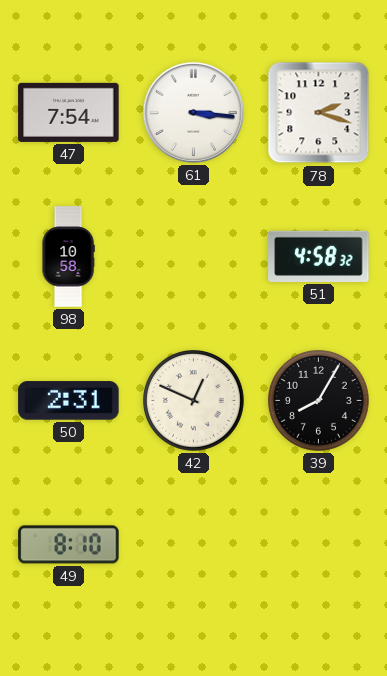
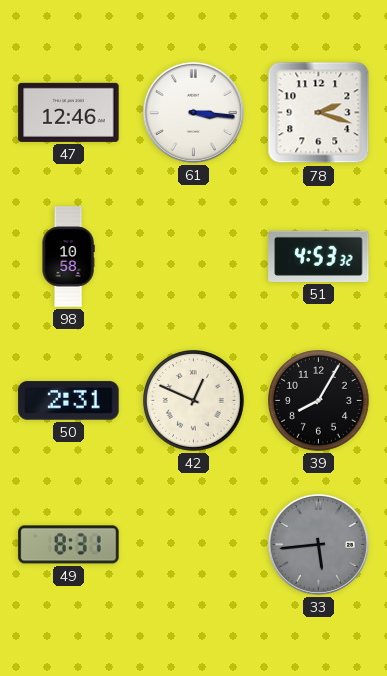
47: 7:54 -> 12:46
51: 4:58 -> 4:53
49: 8:10 -> 8:31
33: none -> 5:44
